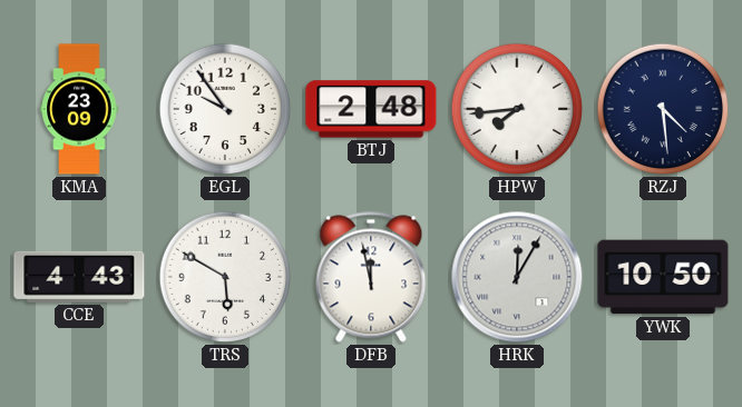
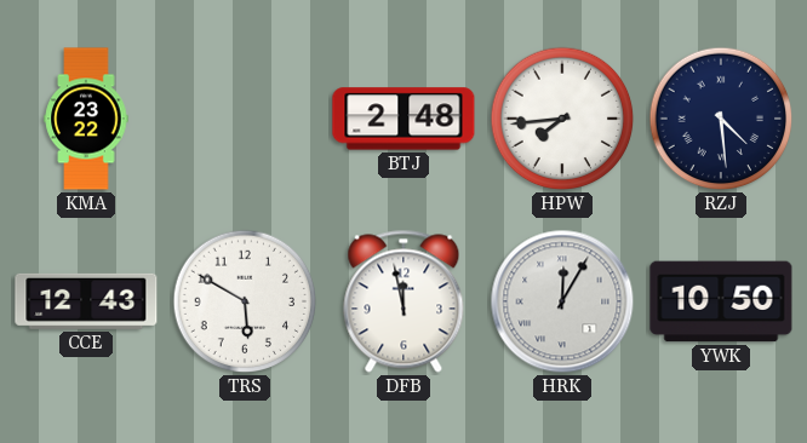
KMA: 23:09 -> 23:22
EGL: 9:54 -> none
CCE: 4:43 -> 12:43
